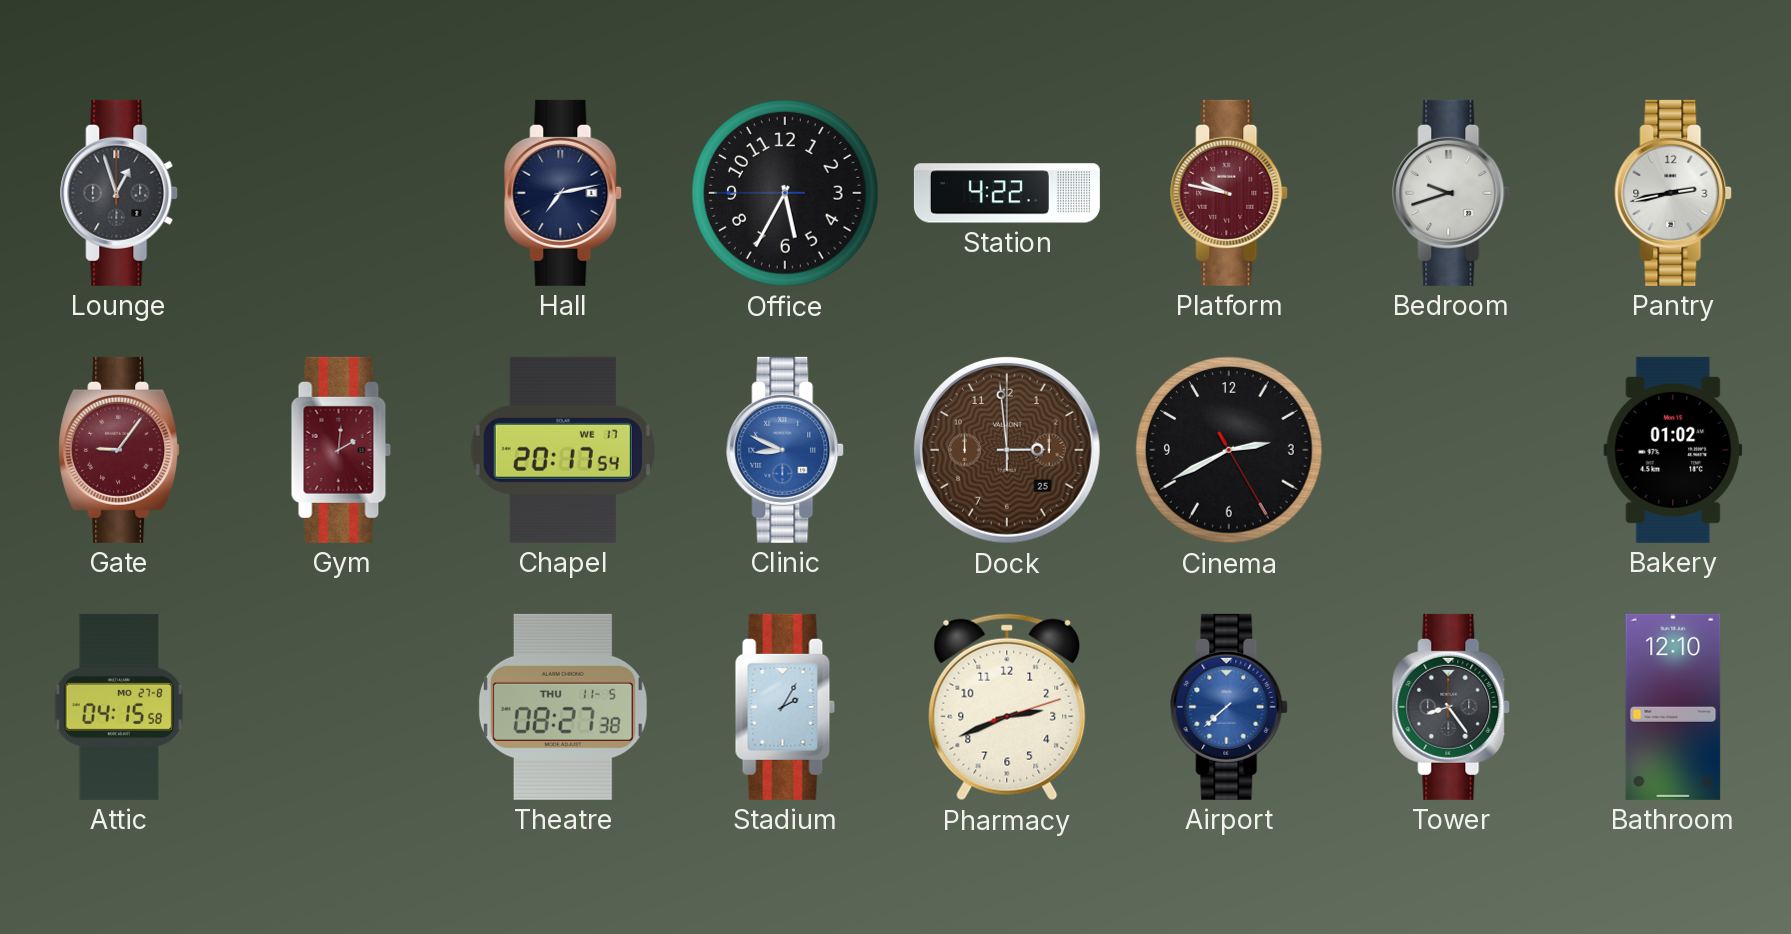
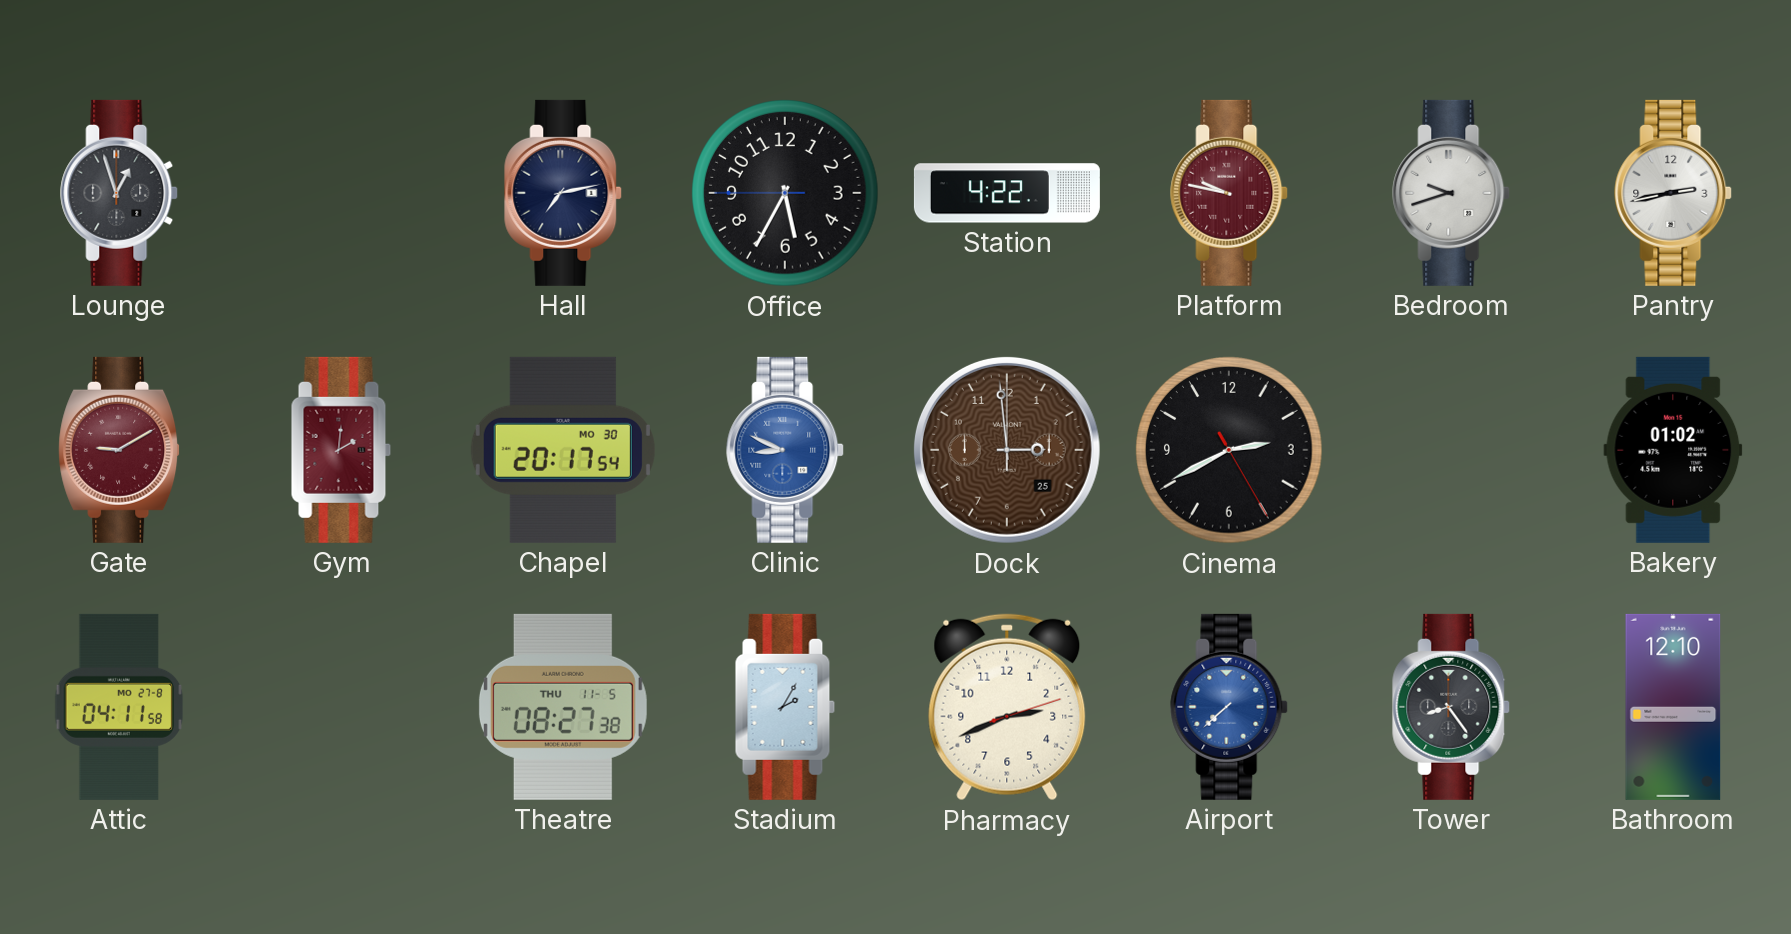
Gate: 9:06 -> 9:10
Chapel date: WE 17 -> MO 30
Attic: 04:15 -> 04:11
